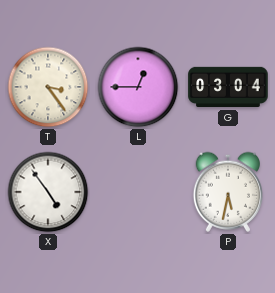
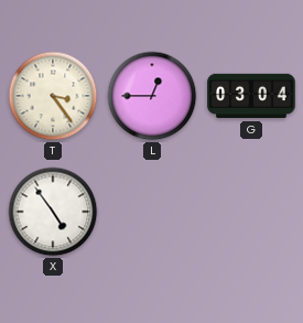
P: 5:32 -> none
